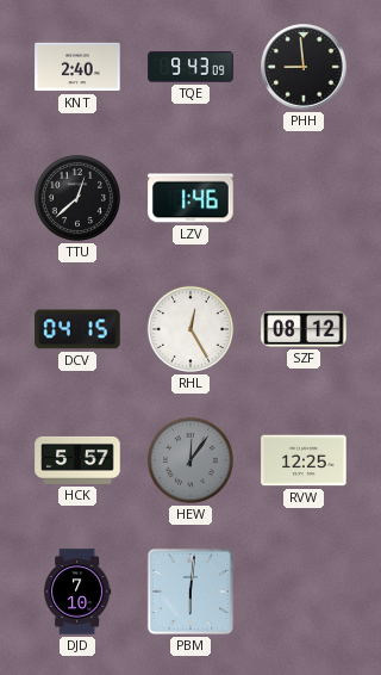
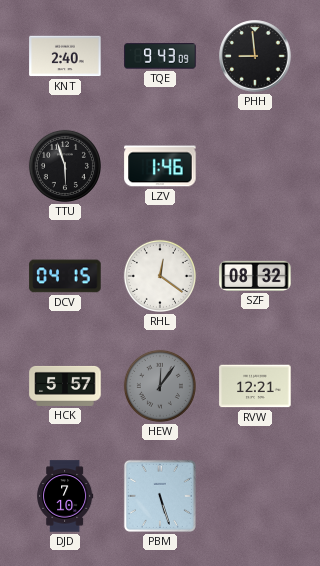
TTU: 12:38 -> 5:57
RHL: 12:25 -> 12:21
SZF: 08:12 -> 08:32
RVW: 12:25 -> 12:21
PBM: 6:01 -> 5:27
